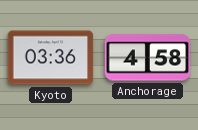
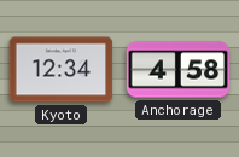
Kyoto: 03:36 -> 12:34
